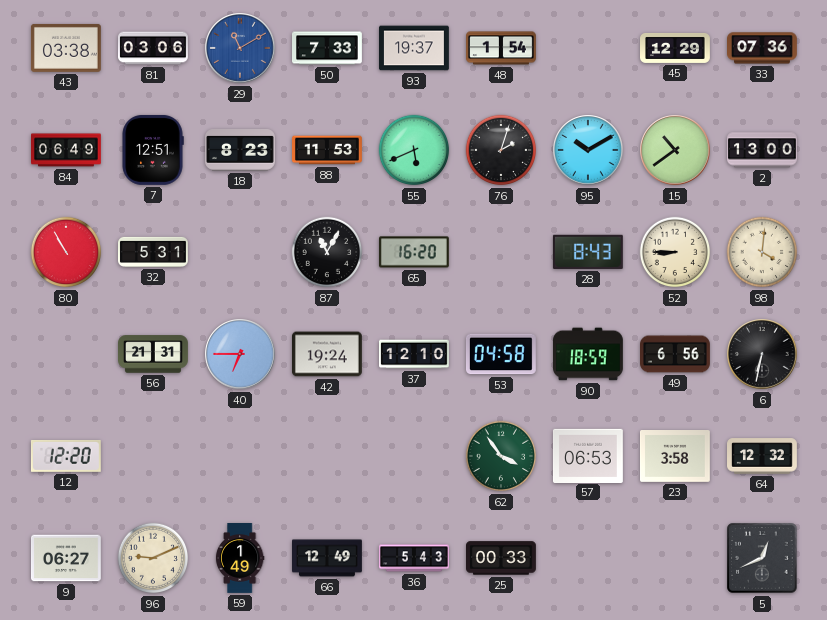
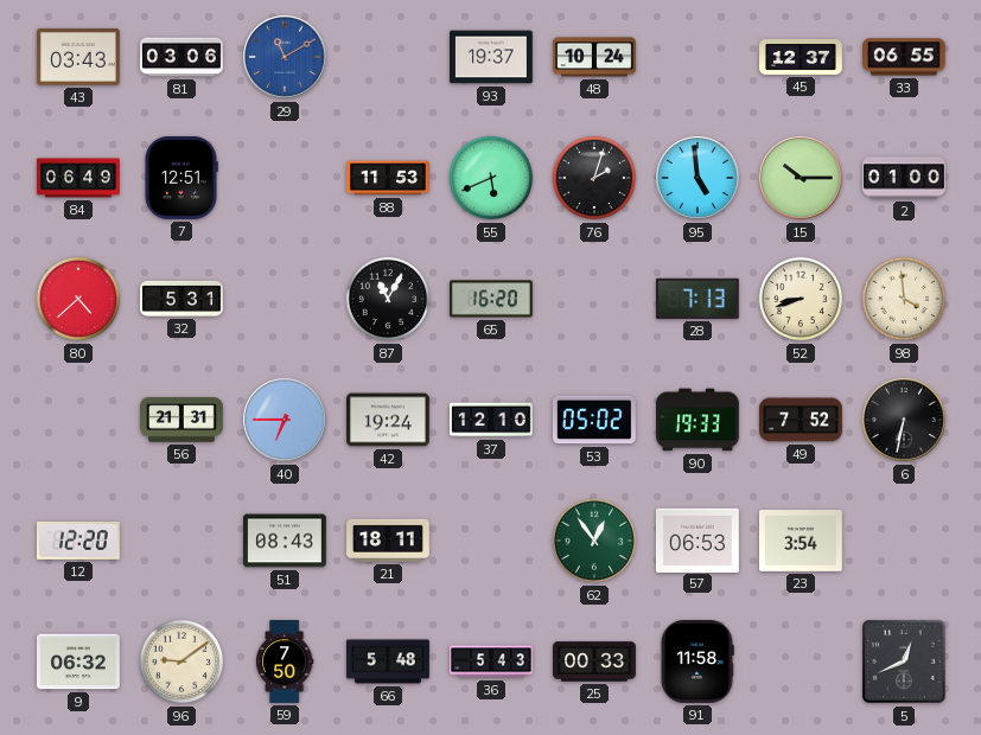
43: 03:38 -> 03:43
50: 7:33 -> none
48: 1:54 -> 10:24
45: 12:29 -> 12:37
33: 07:36 -> 06:55
18: 8:23 -> none
95: 10:10 -> 4:59
15: 10:39 -> 10:15
2: 13:00 -> 01:00
80: 10:55 -> 4:38
28: 8:43 -> 7:13
52: 8:45 -> 8:42
98: 4:01 -> 3:59
53: 04:58 -> 05:02
90: 18:59 -> 19:33
49: 6:56 -> 7:52
51: none -> 08:43
21: none -> 18:11
62: 3:54 -> 12:54
23: 3:58 -> 3:54
64: 12:32 -> none
9: 06:27 -> 06:32
96: 9:11 -> 9:09
59: 1:49 -> 7:50
66: 12:49 -> 5:48
91: none -> 11:58
